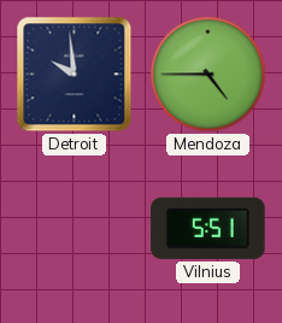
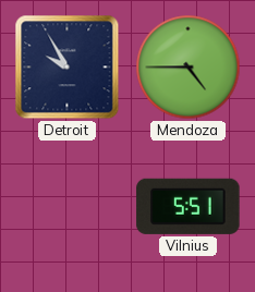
Detroit: 9:59 -> 9:55
